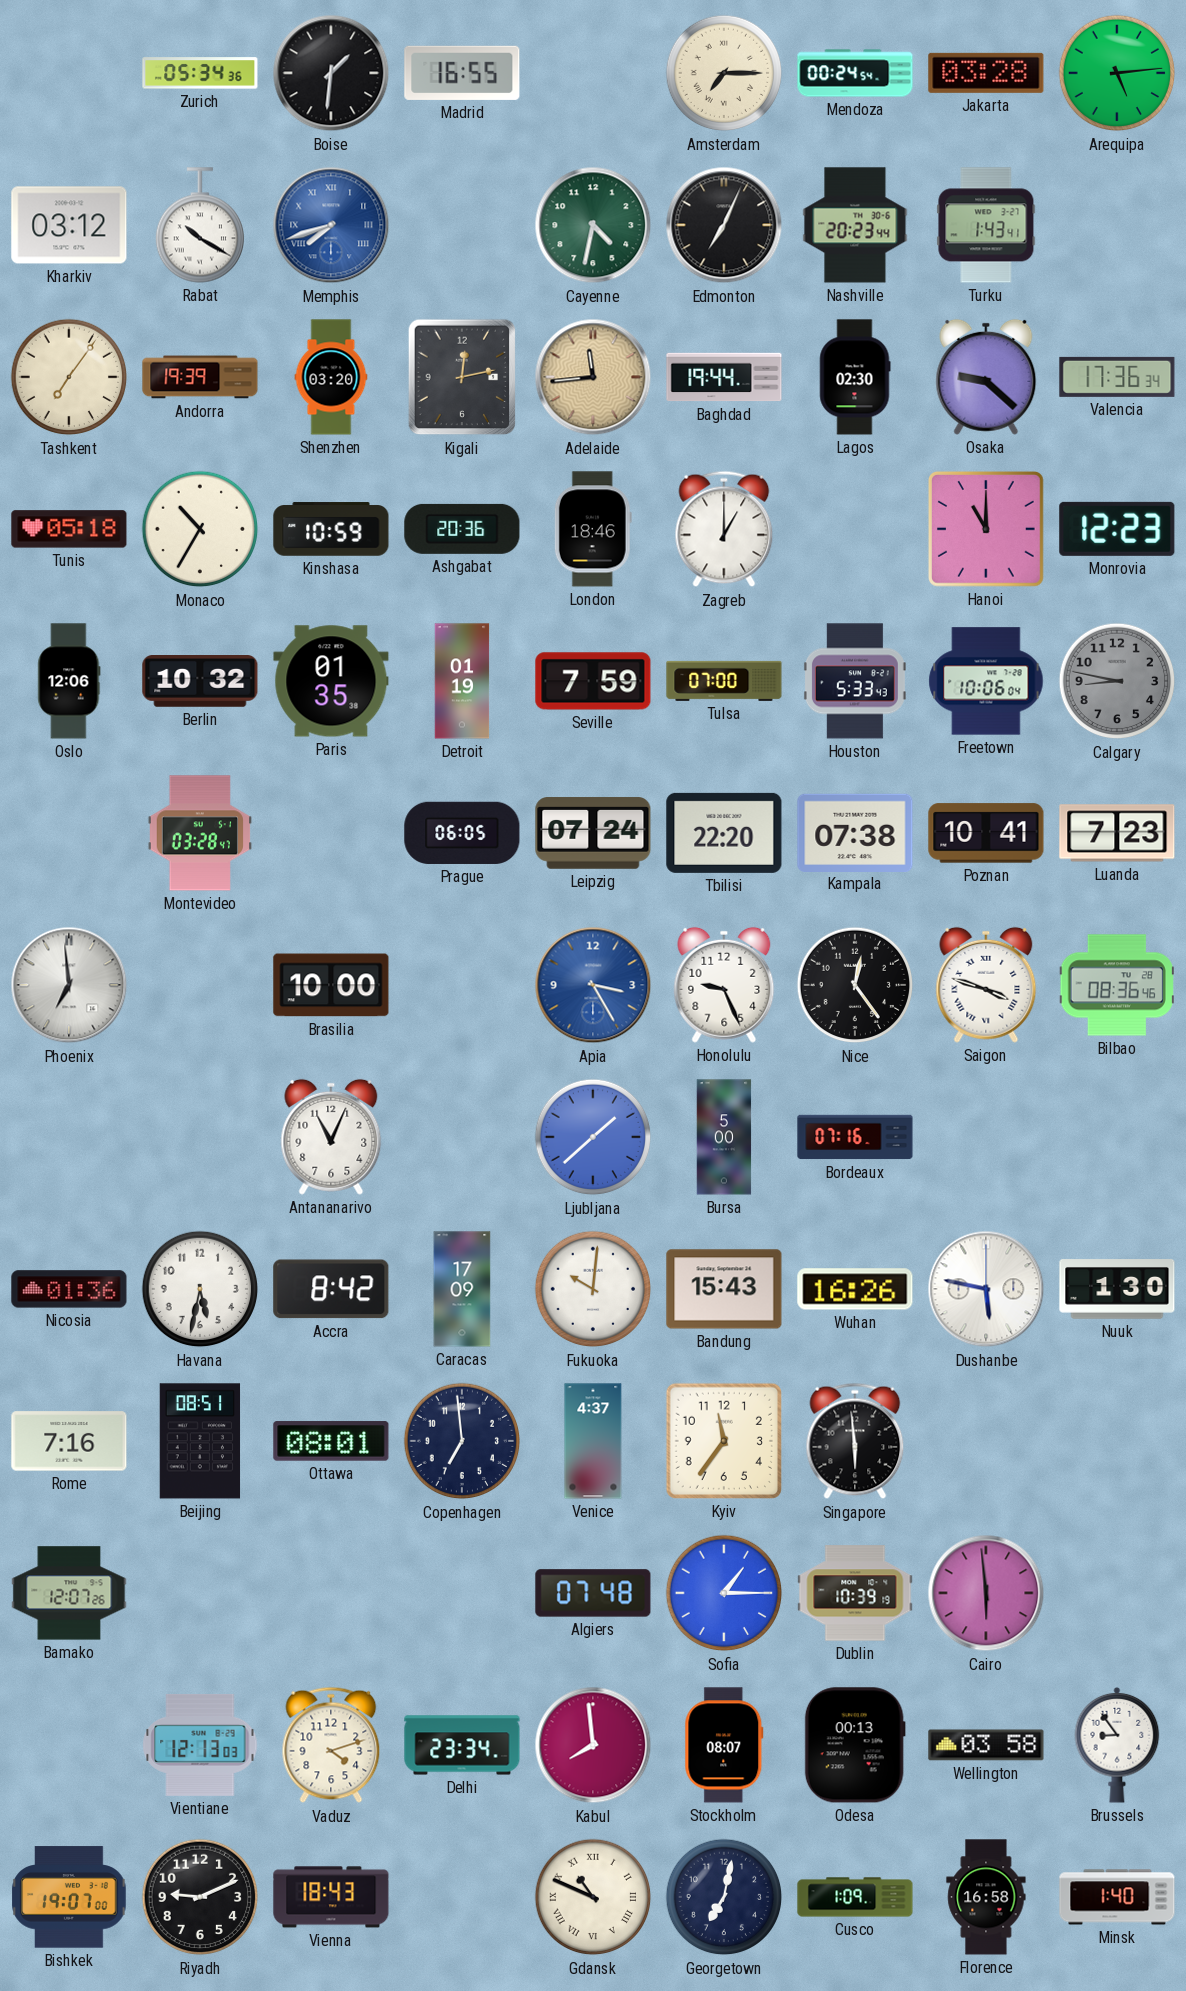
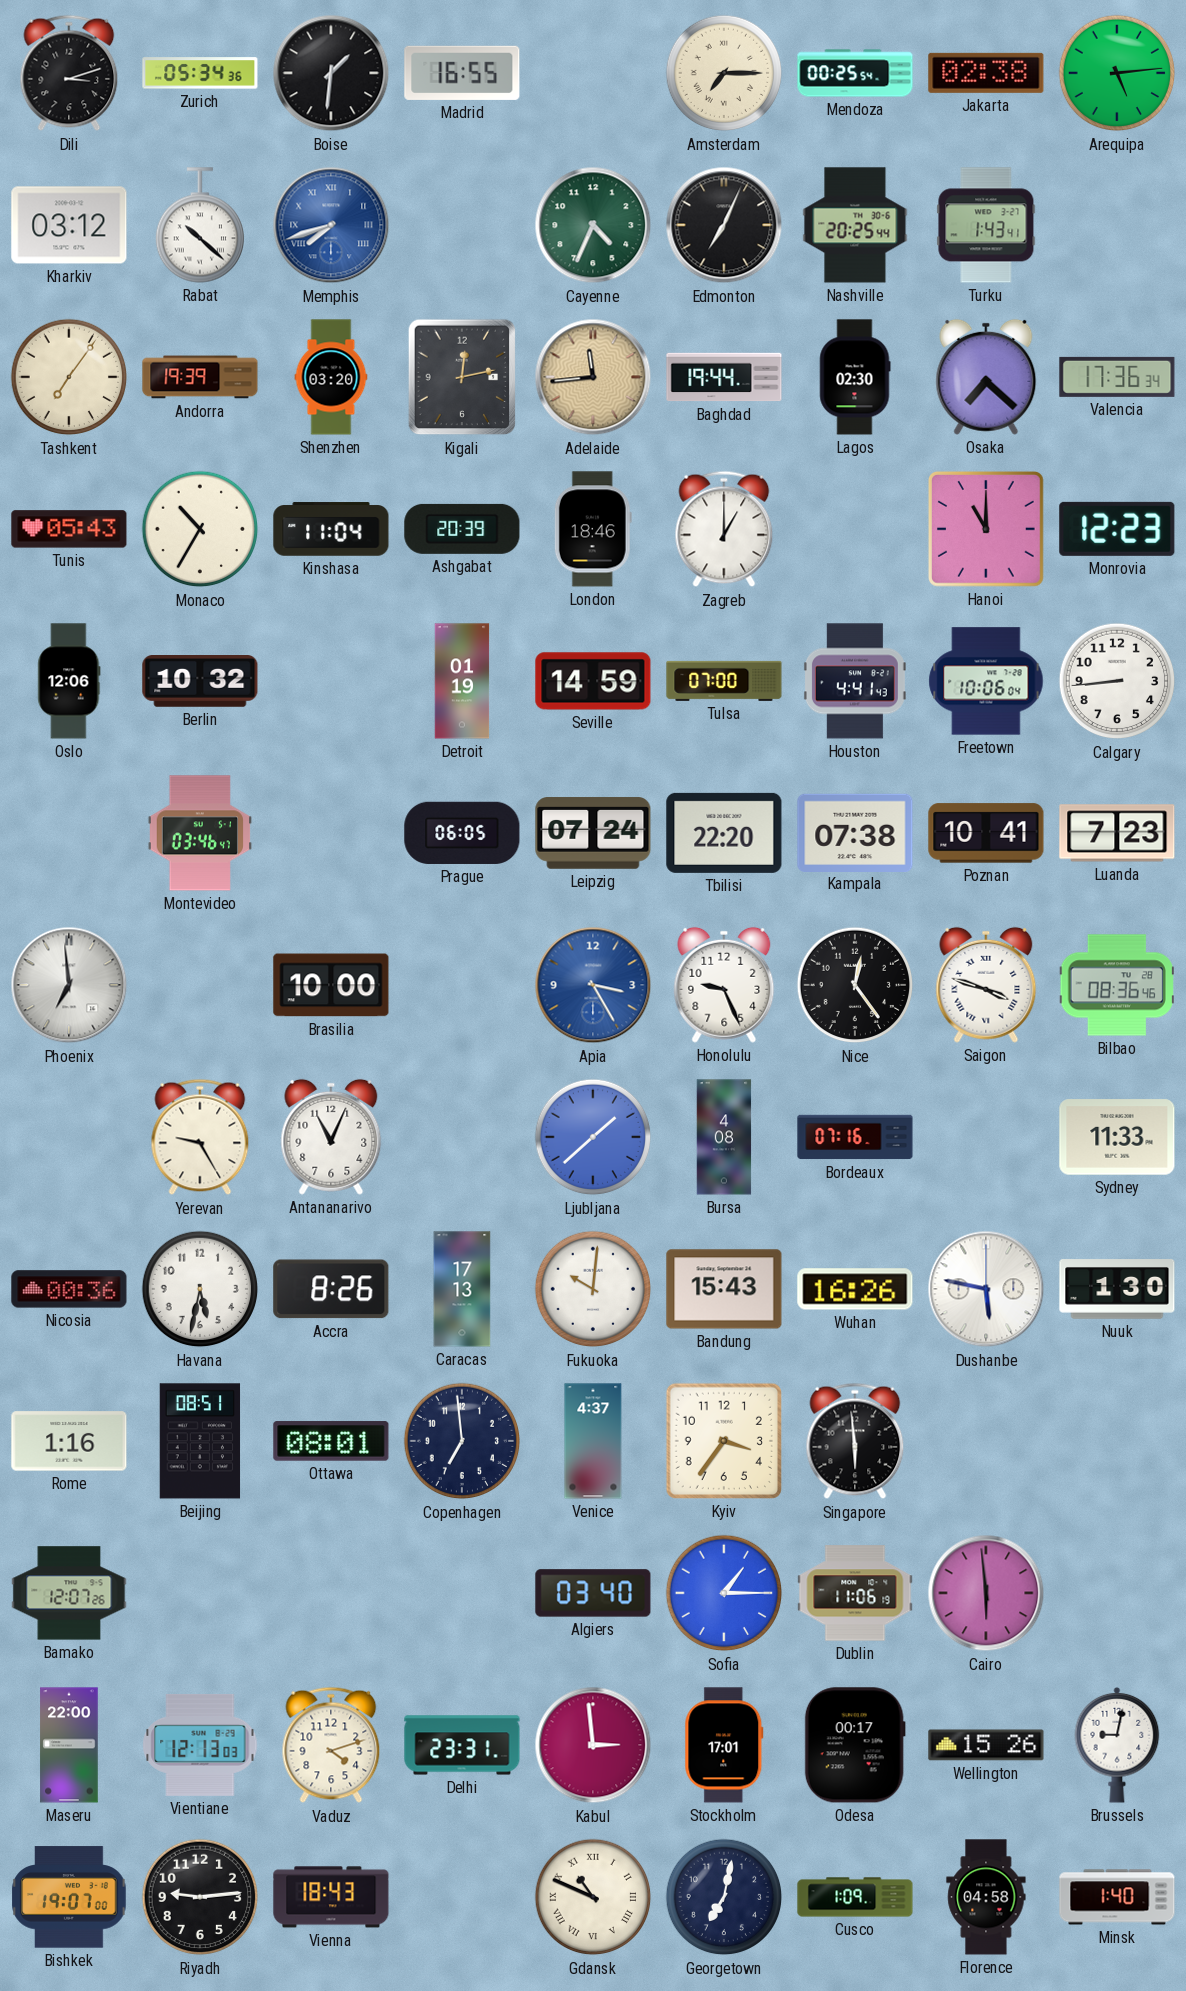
Dili: none -> 3:12
Mendoza: 00:24 -> 00:25
Jakarta: 03:28 -> 02:38
Rabat: 10:20 -> 10:22
Cayenne: 4:32 -> 4:34
Nashville: 20:23 -> 20:25
Osaka: 9:22 -> 7:22
Tunis: 05:18 -> 05:43
Kinshasa: 10:59 -> 11:04
Ashgabat: 20:36 -> 20:39
Paris: 01:35 -> none
Seville: 7:59 -> 14:59
Houston: 5:33 -> 4:41
Calgary: 8:47 -> 8:44
Calgary dial: grey -> white
Montevideo: 03:28 -> 03:46
Yerevan: none -> 9:25
Bursa: 5:00 -> 4:08
Sydney: none -> 11:33
Nicosia: 01:36 -> 00:36
Accra: 8:42 -> 8:26
Caracas: 17:09 -> 17:13
Rome: 7:16 -> 1:16
Kyiv: 11:36 -> 3:36
Algiers: 07:48 -> 03:40
Dublin: 10:39 -> 11:06
Maseru: none -> 22:00
Delhi: 23:34 -> 23:31
Kabul: 7:59 -> 2:59
Stockholm: 08:07 -> 17:01
Odesa: 00:13 -> 00:17
Wellington: 03:58 -> 15:26
Brussels: 8:54 -> 9:02
Riyadh: 9:11 -> 9:14
Florence: 16:58 -> 04:58
